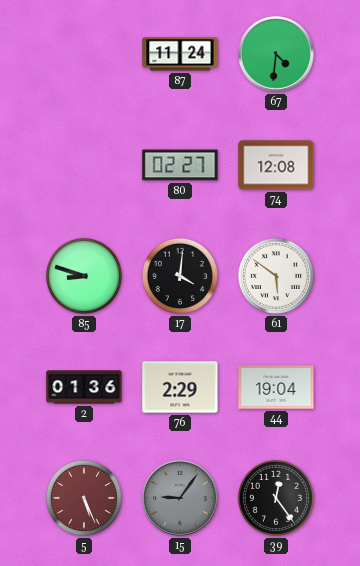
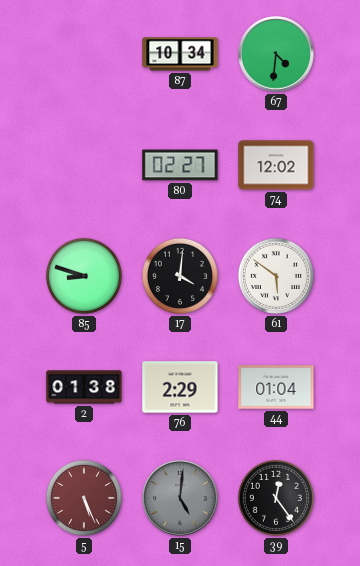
87: 11:24 -> 10:34
74: 12:08 -> 12:02
2: 01:36 -> 01:38
44: 19:04 -> 01:04
15: 9:06 -> 5:01
